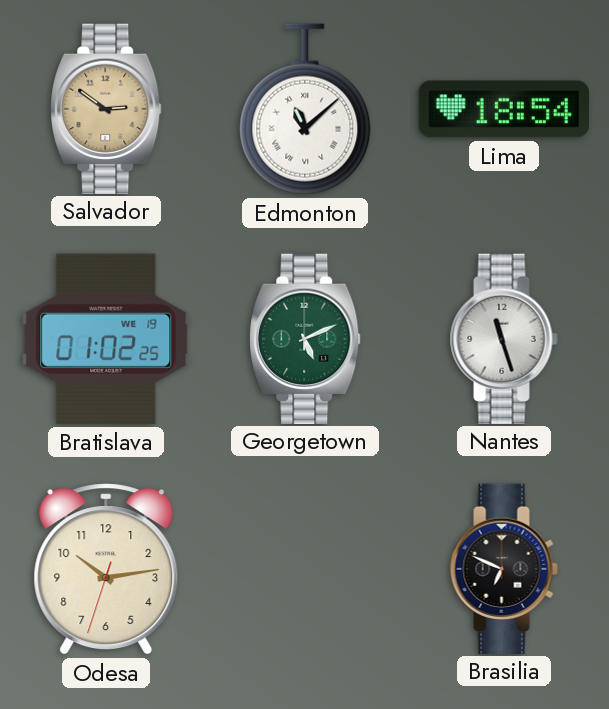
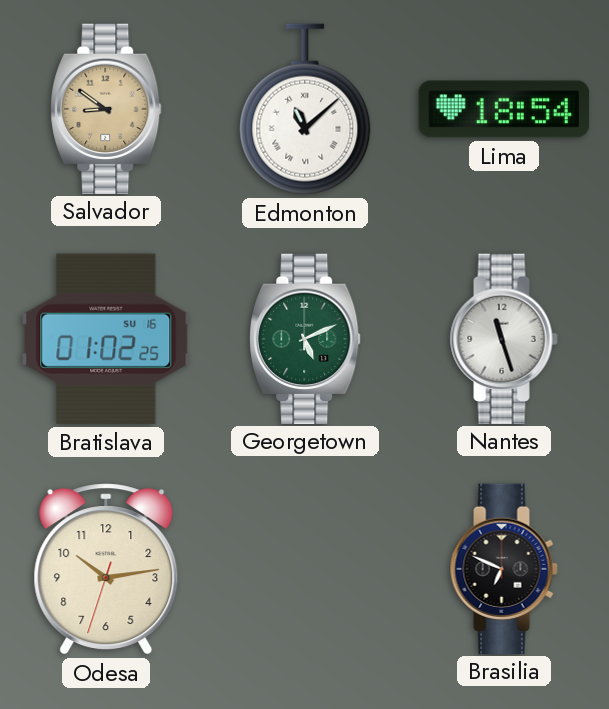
Salvador: 2:51 -> 8:51
Bratislava date: WE 19 -> SU 16
